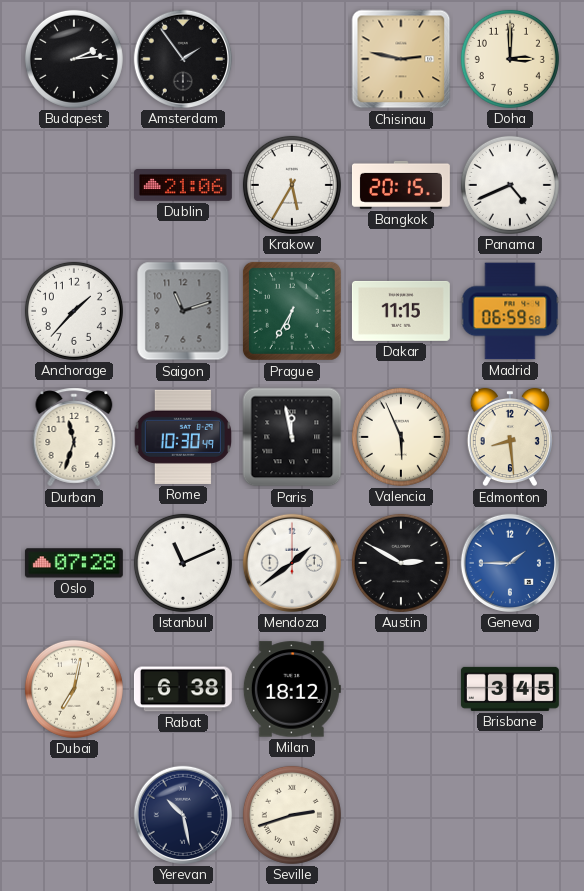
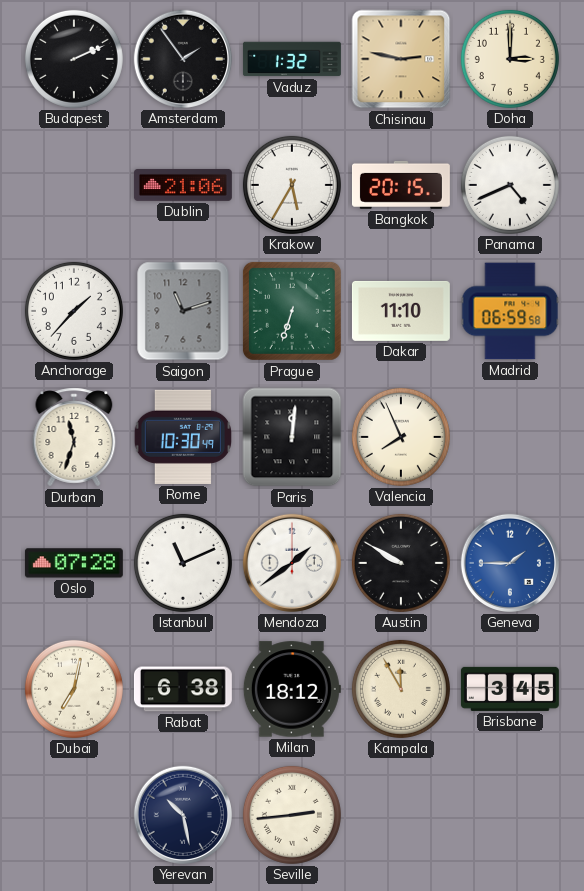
Budapest: 2:14 -> 2:11
Vaduz: none -> 1:32
Prague: 6:35 -> 6:33
Dakar: 11:15 -> 11:10
Paris: 11:58 -> 12:01
Valencia: 5:56 -> 7:56
Edmonton: 8:29 -> none
Austin: 2:50 -> 9:50
Kampala: none -> 11:55
Seville: 2:42 -> 2:44
